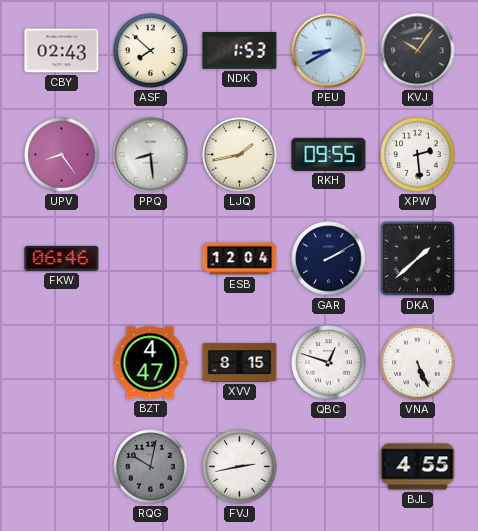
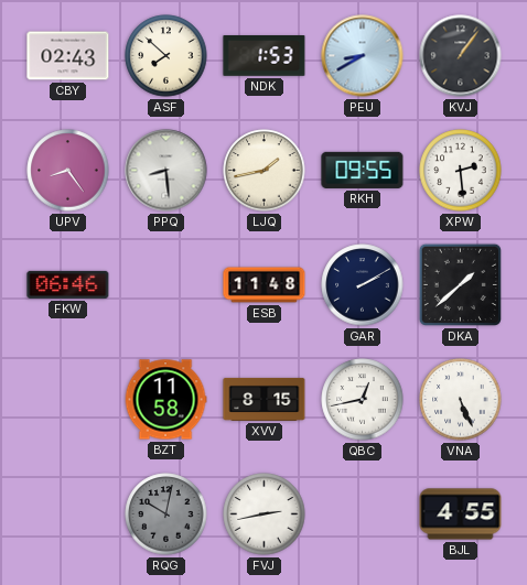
KVJ: 10:06 -> 1:06
ESB: 12:04 -> 11:48
BZT: 4:47 -> 11:58
QBC: 12:48 -> 12:43
